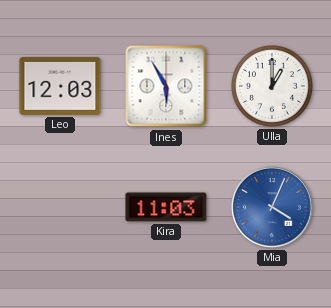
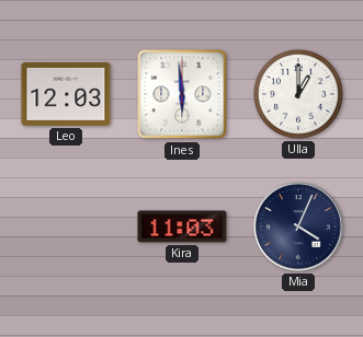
Ines: 5:55 -> 5:59
Mia dial: blue -> navy
